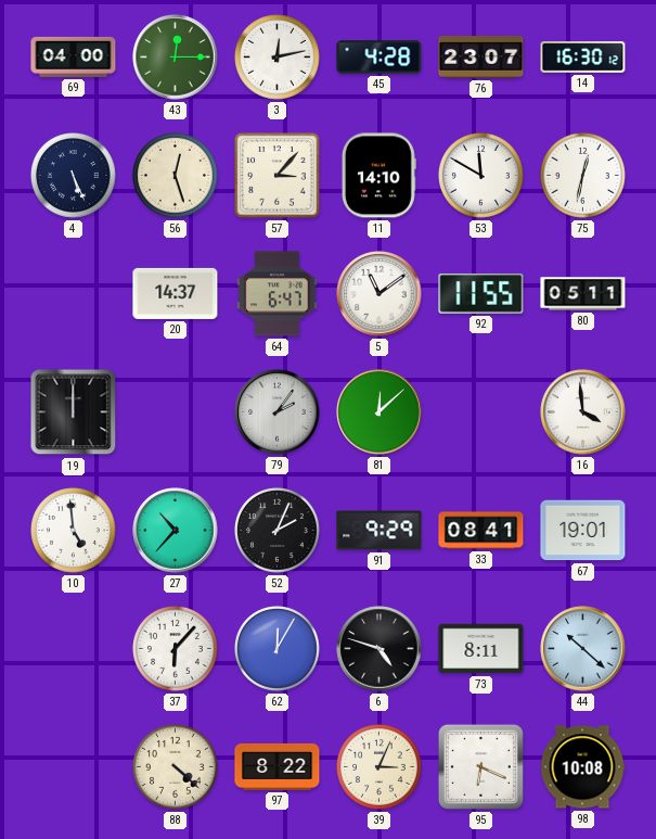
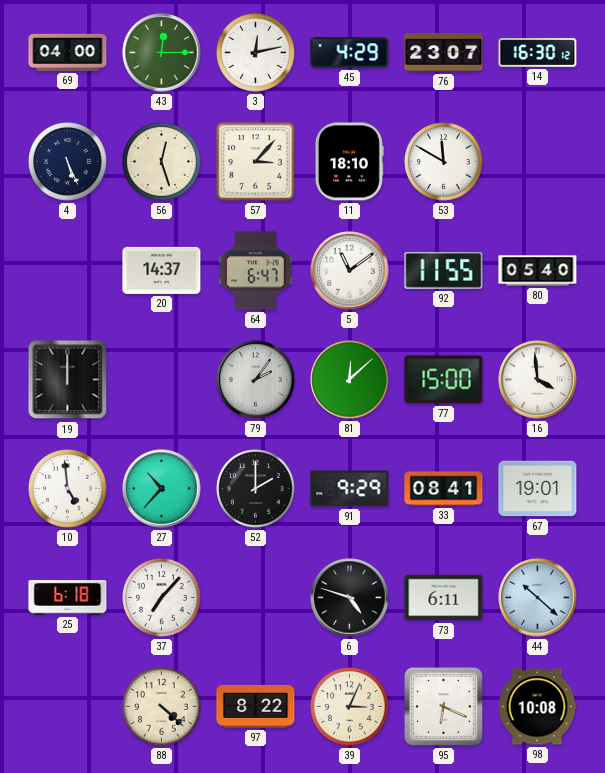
45: 4:28 -> 4:29
11: 14:10 -> 18:10
75: 12:32 -> none
80: 05:11 -> 05:40
77: none -> 15:00
52: 2:04 -> 2:00
25: none -> 6:18
37: 6:07 -> 7:07
62: 12:05 -> none
73: 8:11 -> 6:11
